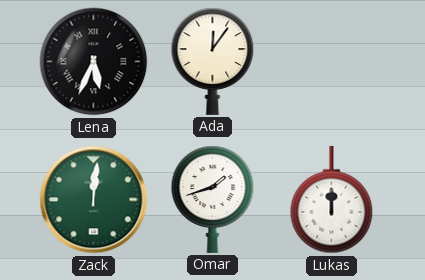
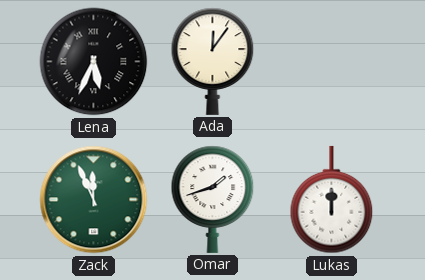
Zack: 12:01 -> 11:56
